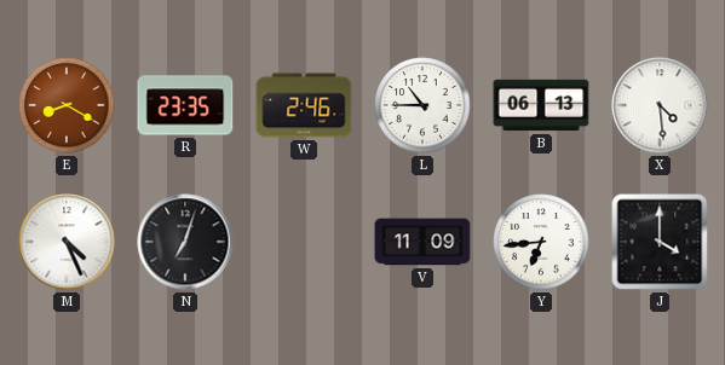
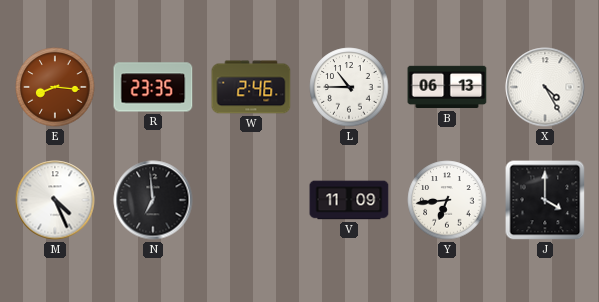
E: 8:20 -> 8:16
X: 4:29 -> 4:25
N: 7:03 -> 6:59
